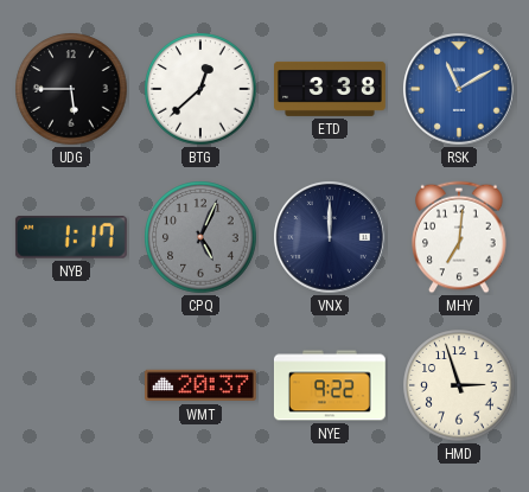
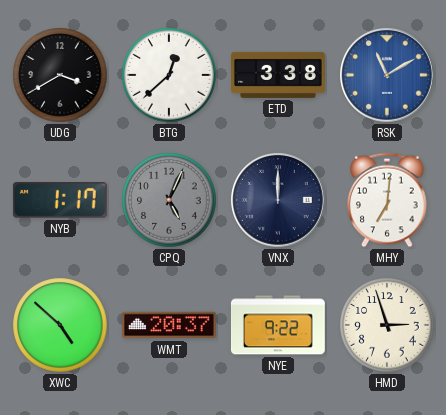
UDG: 5:45 -> 3:40
XWC: none -> 4:52
